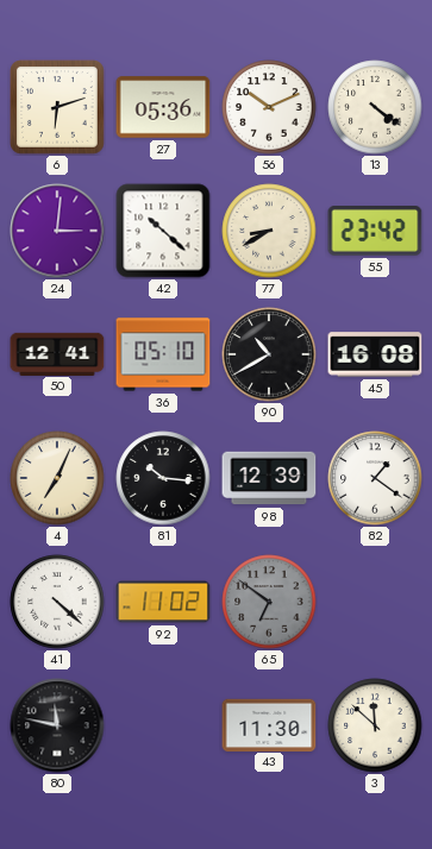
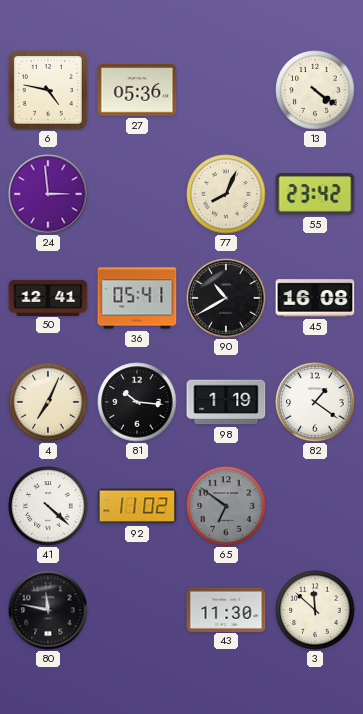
6: 6:12 -> 4:47
56: 10:11 -> none
24: 3:01 -> 2:59
42: 10:22 -> none
77: 8:40 -> 8:04
36: 05:10 -> 05:41
98: 12:39 -> 1:19
